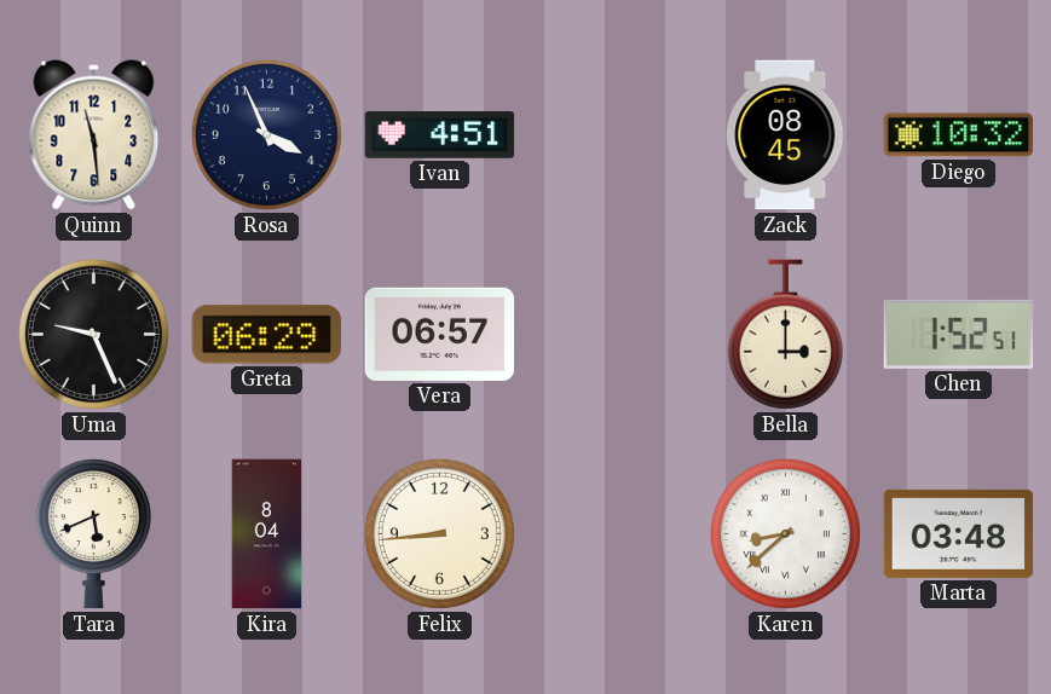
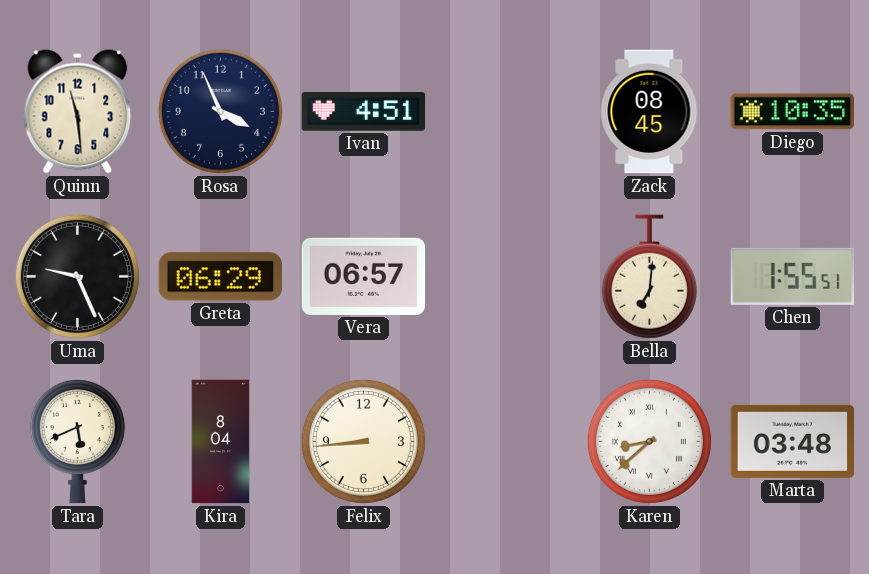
Diego: 10:32 -> 10:35
Bella: 3:00 -> 7:01
Chen: 1:52 -> 1:55
